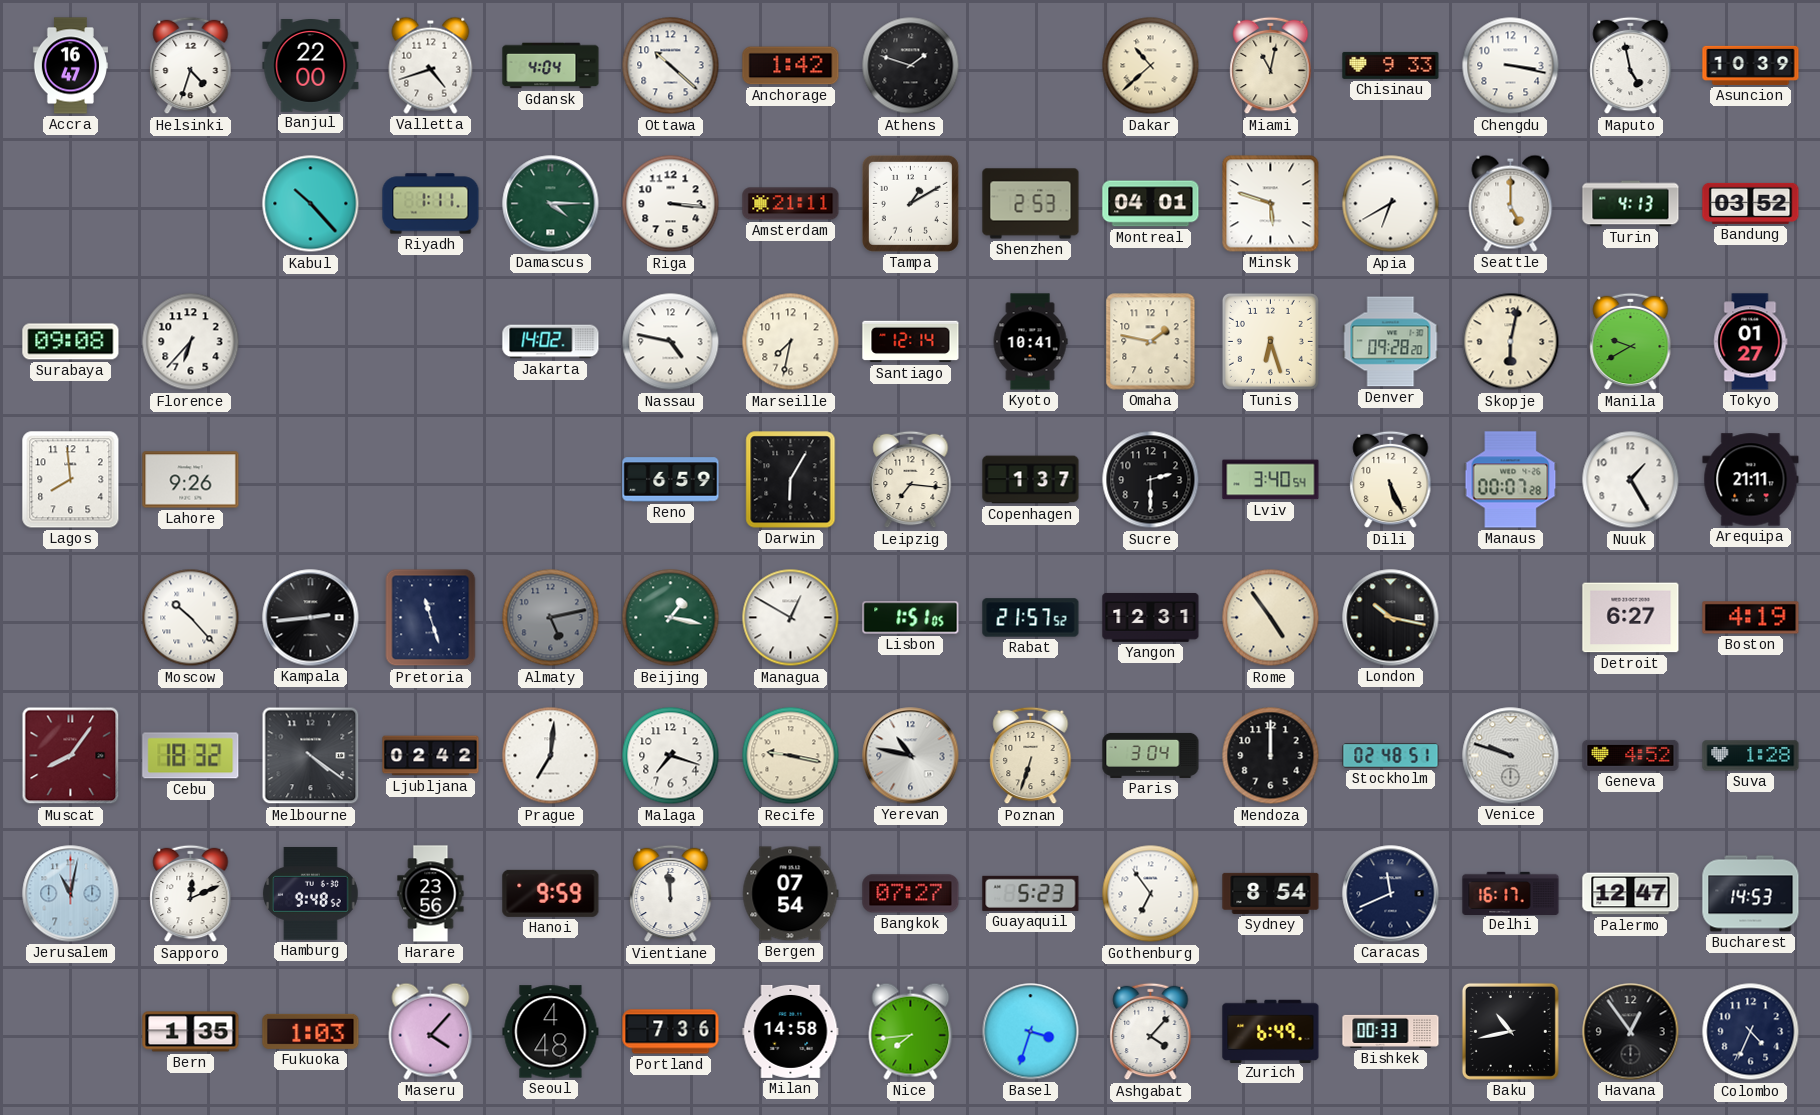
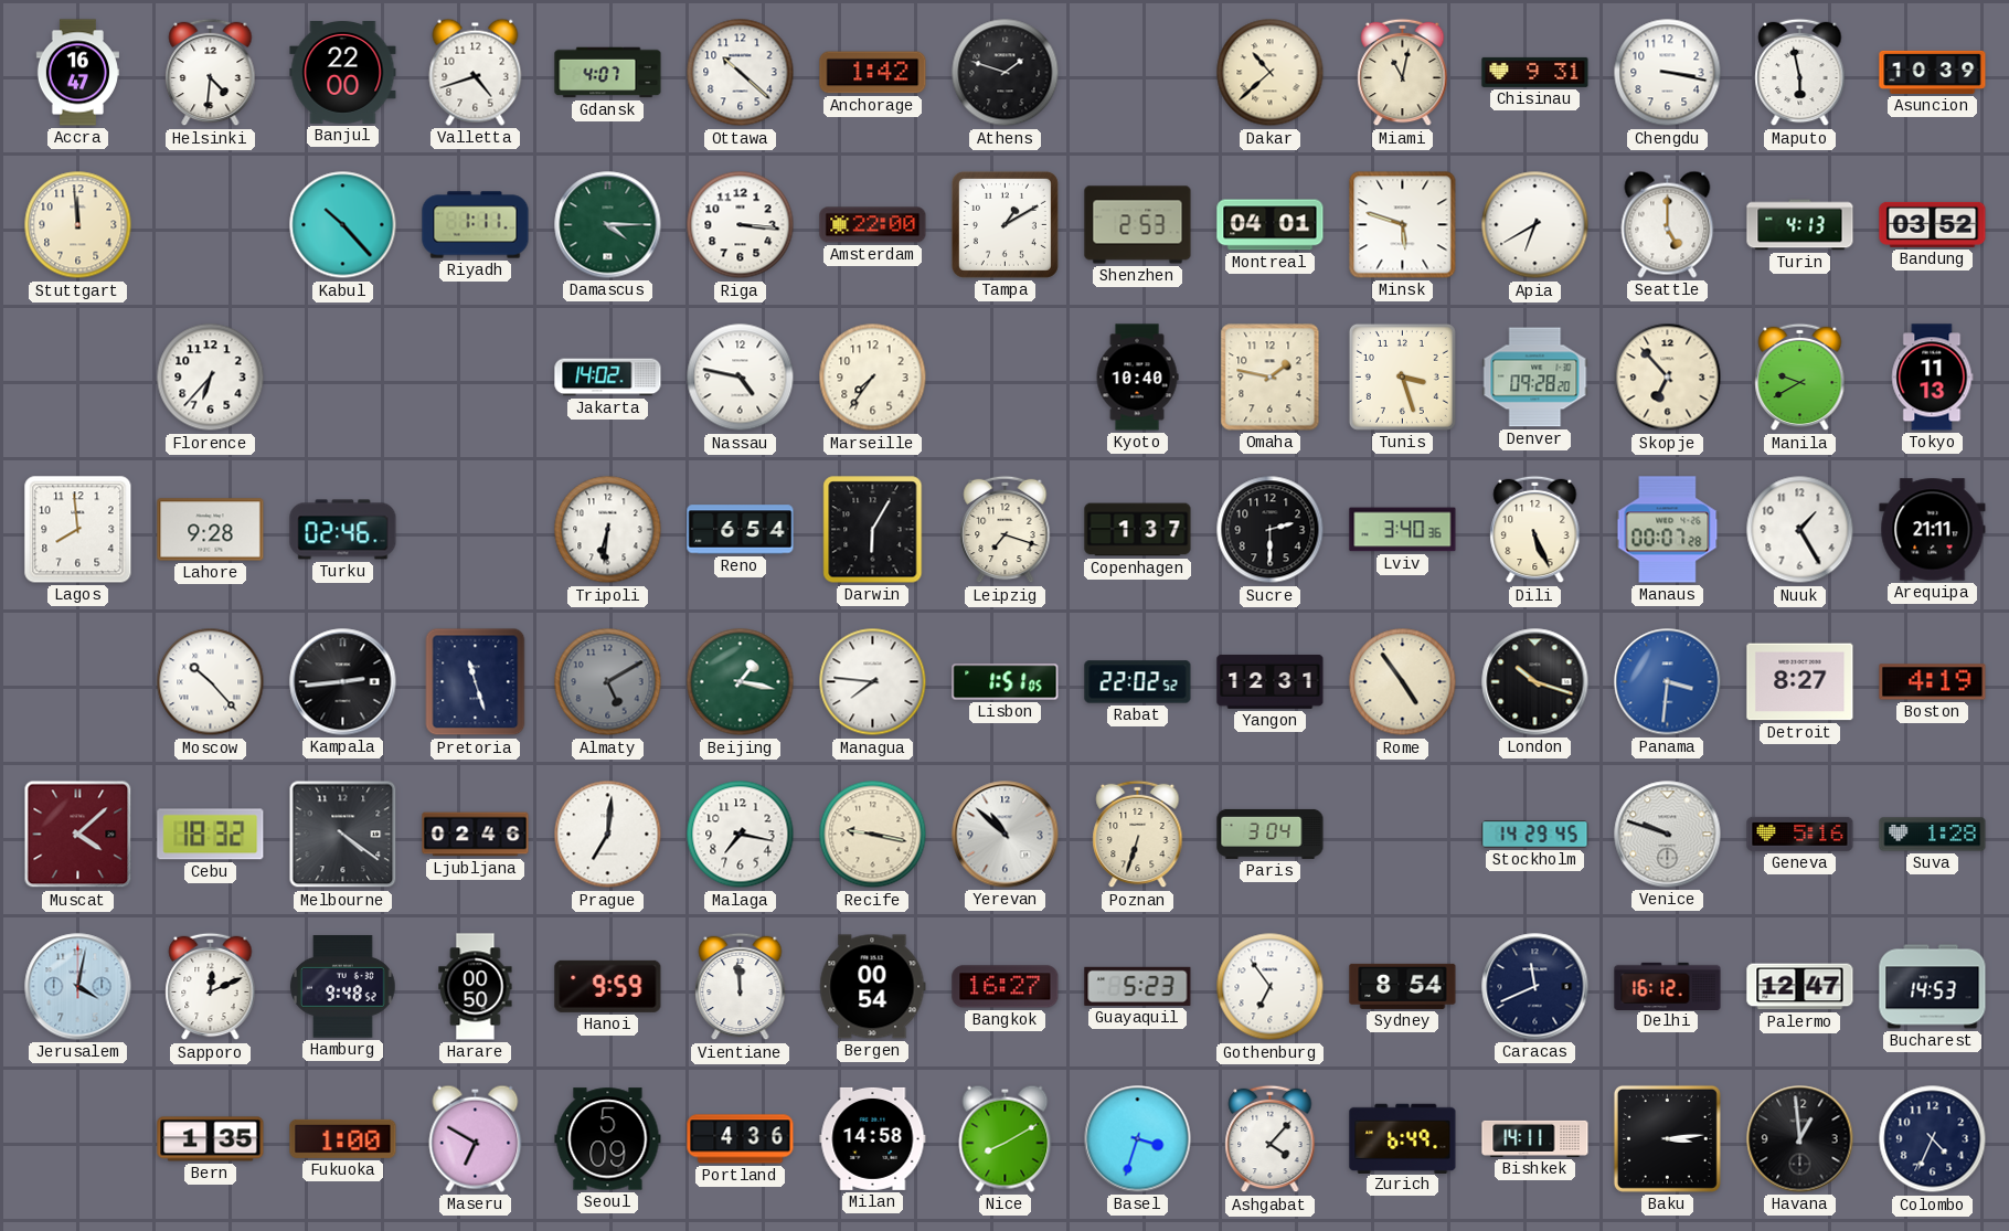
Helsinki: 4:33 -> 4:31
Gdansk: 4:04 -> 4:07
Chisinau: 9:33 -> 9:31
Maputo: 4:58 -> 5:58
Stuttgart: none -> 11:59
Amsterdam: 21:11 -> 22:00
Surabaya: 09:08 -> none
Marseille: 7:32 -> 7:36
Santiago: 12:14 -> none
Kyoto: 10:41 -> 10:40
Tunis: 6:27 -> 3:27
Skopje: 6:02 -> 6:53
Tokyo: 01:27 -> 11:13
Lahore: 9:26 -> 9:28
Turku: none -> 02:46
Tripoli: none -> 6:31
Reno: 6:59 -> 6:54
Leipzig: 7:16 -> 7:18
Lviv: 3:40:54 -> 3:40:36
Almaty: 5:13 -> 5:10
Managua: 12:50 -> 7:46
Rabat: 21:57 -> 22:02
London: 10:17 -> 10:18
Panama: none -> 3:31
Detroit: 6:27 -> 8:27
Muscat: 8:06 -> 4:08
Ljubljana: 02:42 -> 02:46
Malaga: 7:18 -> 7:17
Yerevan: 10:47 -> 10:52
Mendoza: 12:00 -> none
Stockholm: 02:48 -> 14:29
Geneva: 4:52 -> 5:16
Jerusalem: 11:02 -> 4:02
Harare: 23:56 -> 00:50
Bergen: 07:54 -> 00:54
Bangkok: 07:27 -> 16:27
Delhi: 16:17 -> 16:12
Fukuoka: 1:03 -> 1:00
Maseru: 4:07 -> 6:50
Seoul: 4:48 -> 5:09
Portland: 7:36 -> 4:36
Nice: 7:44 -> 8:10
Bishkek: 00:33 -> 14:11
Baku: 10:43 -> 3:14
Havana: 12:54 -> 12:59
